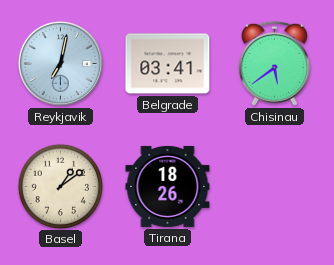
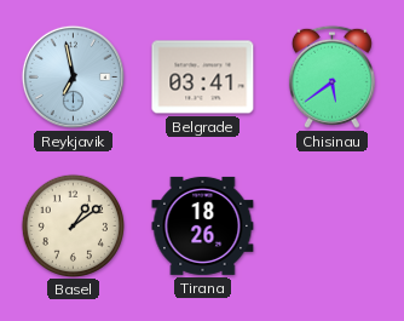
Reykjavik: 7:02 -> 6:58
